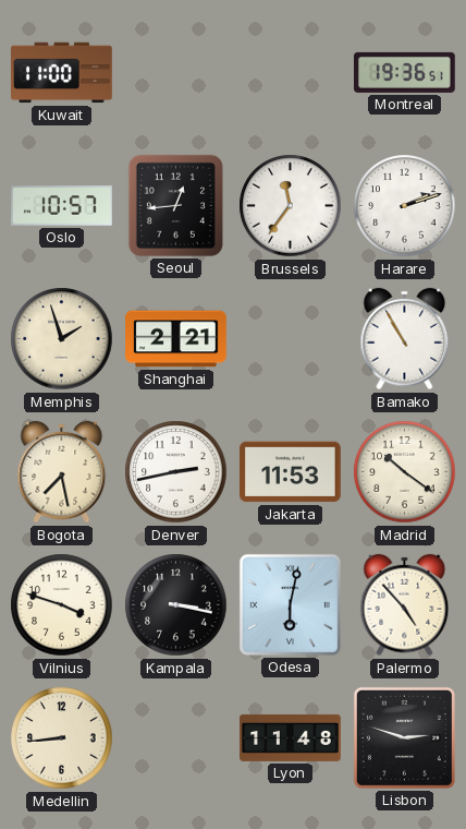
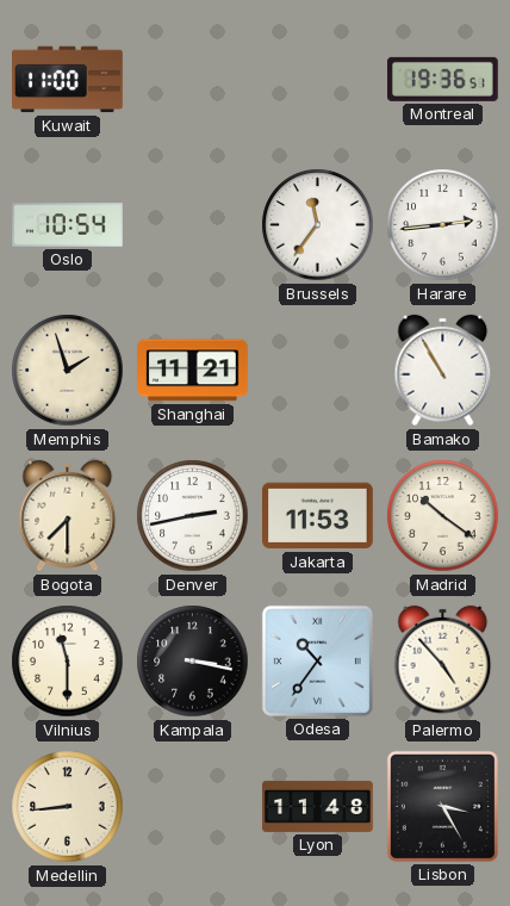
Oslo: 10:57 -> 10:54
Seoul: 12:44 -> none
Harare: 2:12 -> 2:44
Shanghai: 2:21 -> 11:21
Bogota: 7:28 -> 7:30
Vilnius: 3:48 -> 11:30
Odesa: 6:02 -> 10:36
Lisbon: 2:48 -> 3:25
